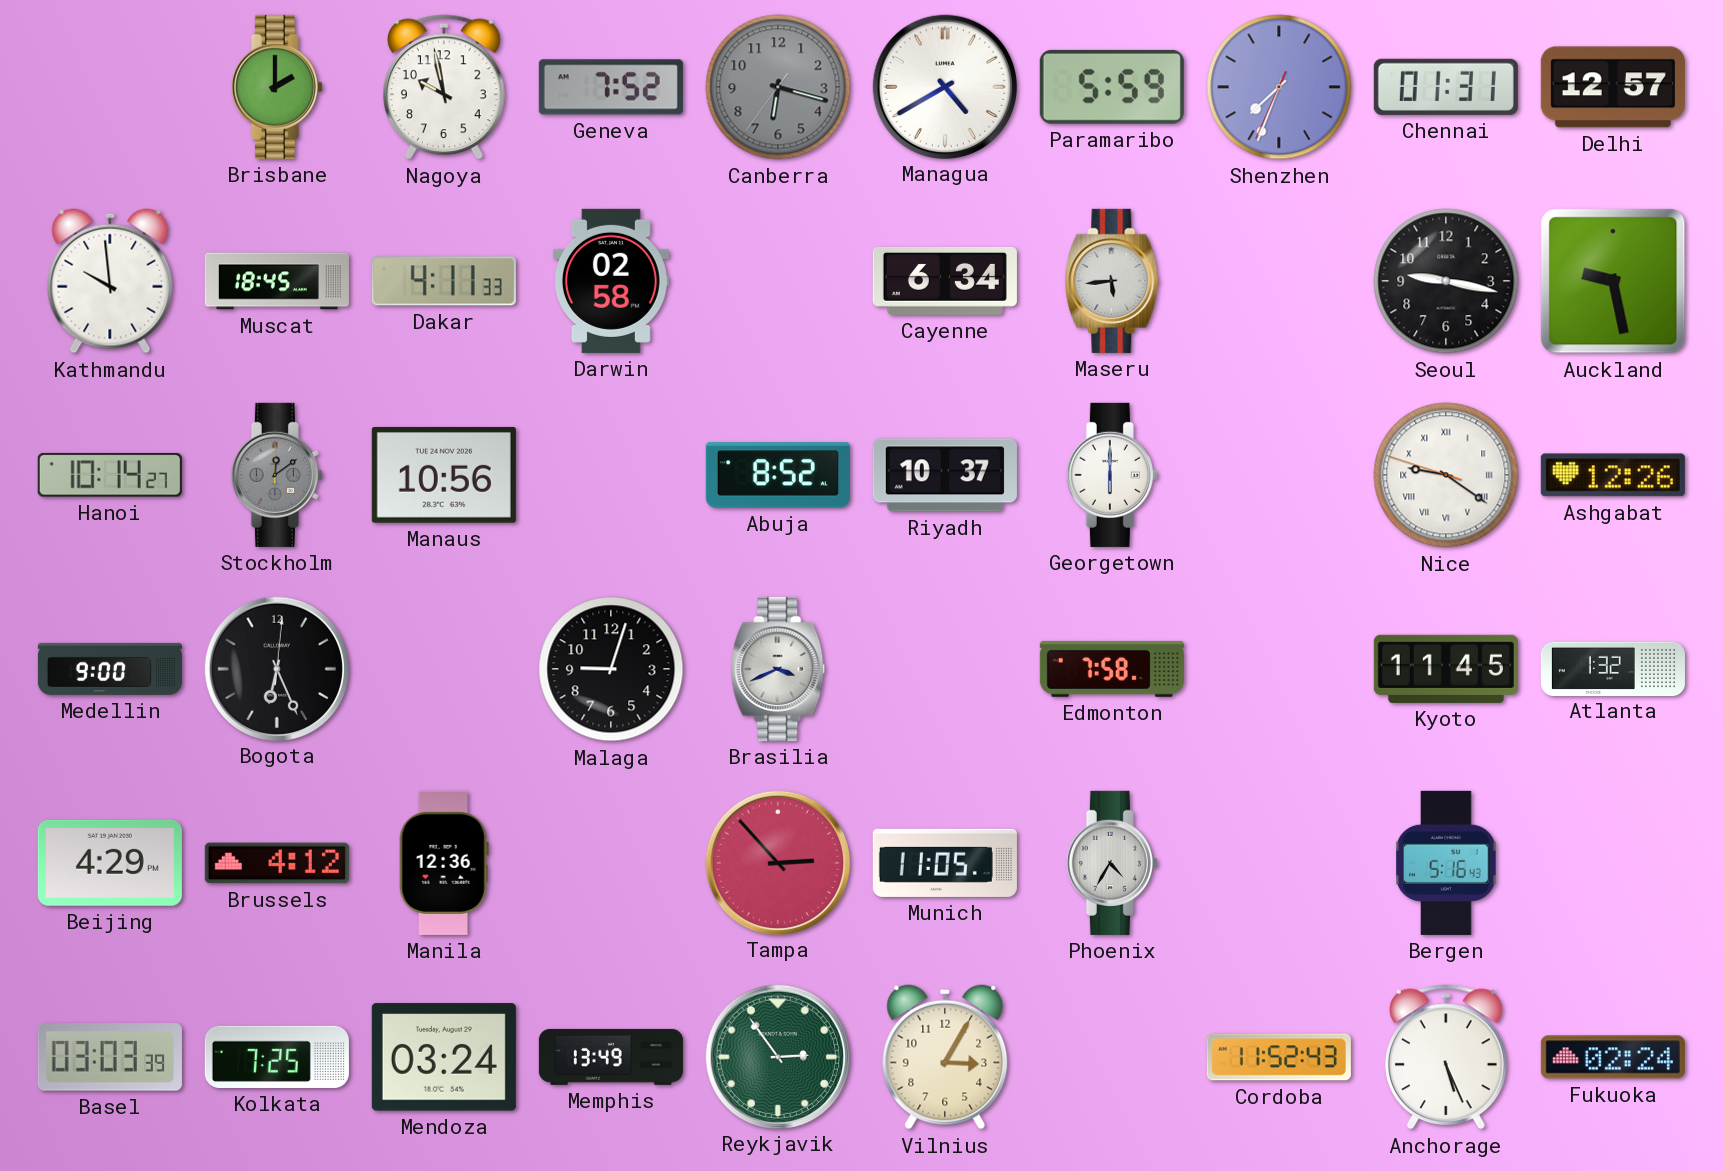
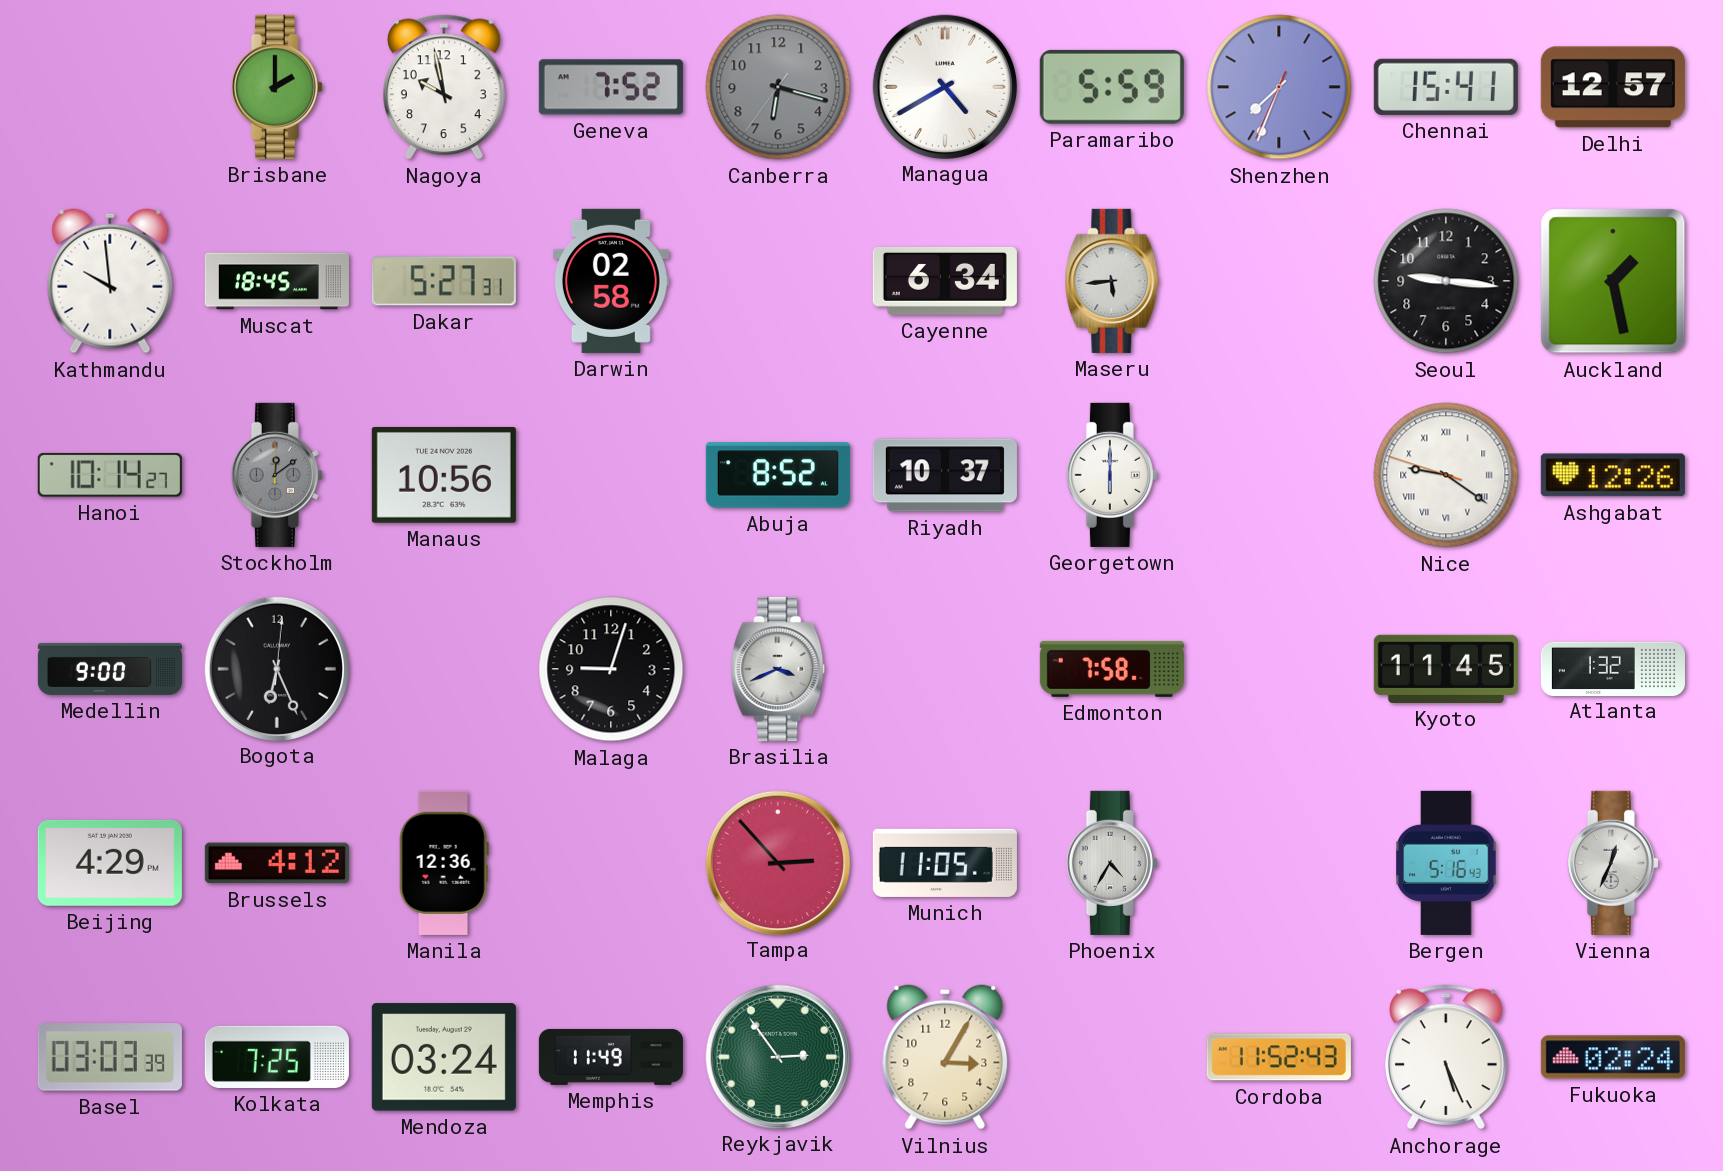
Chennai: 01:31 -> 15:41
Dakar: 4:11 -> 5:27
Seoul: 9:17 -> 9:16
Auckland: 9:28 -> 1:28
Vienna: none -> 12:34
Memphis: 13:49 -> 11:49
